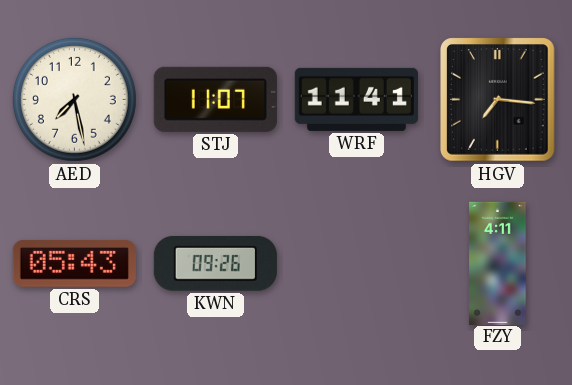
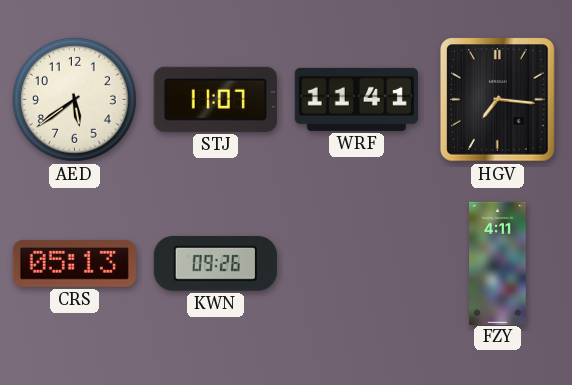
AED: 7:28 -> 5:39
CRS: 05:43 -> 05:13
